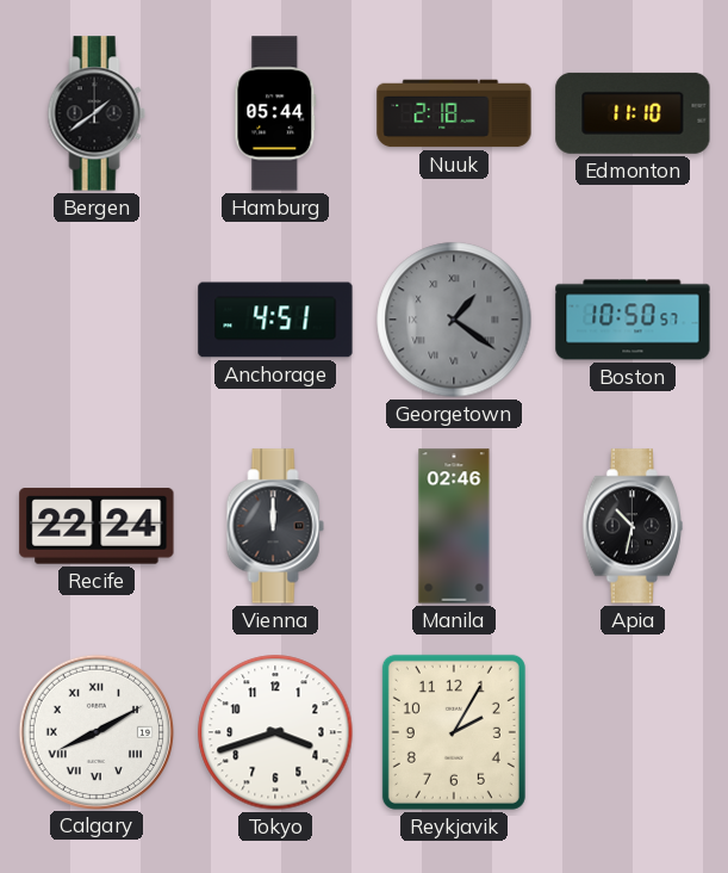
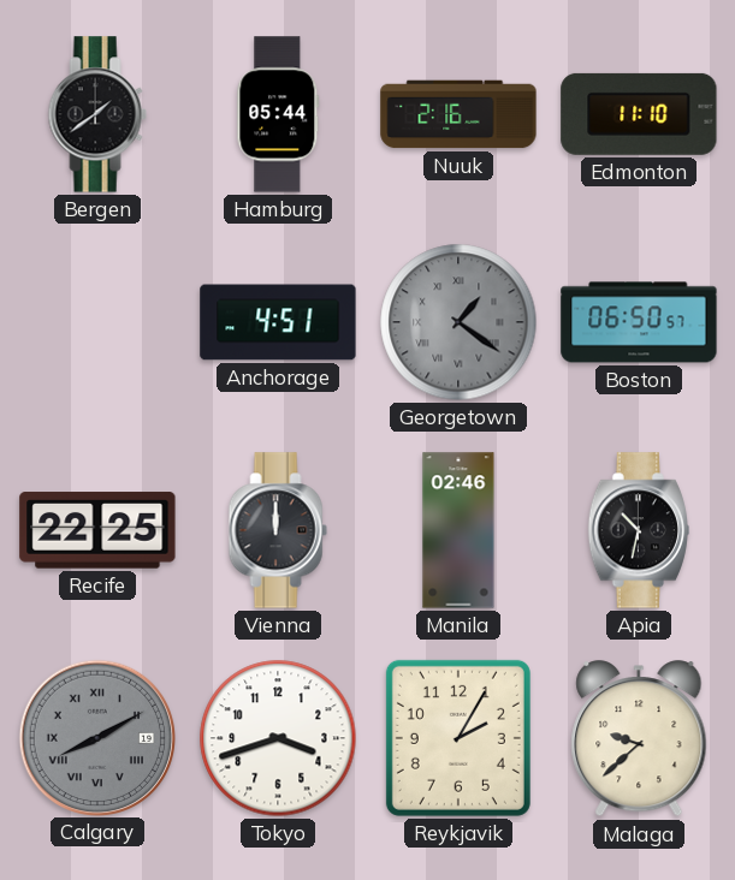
Nuuk: 2:18 -> 2:16
Boston: 10:50 -> 06:50
Recife: 22:24 -> 22:25
Calgary dial: white -> grey
Malaga: none -> 9:38
